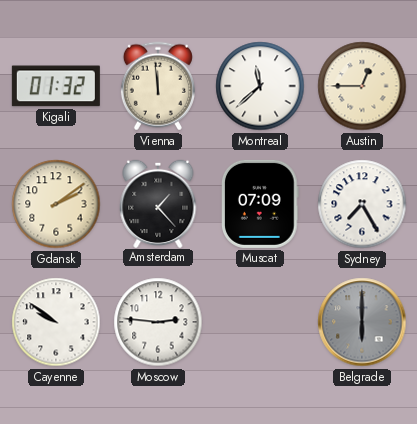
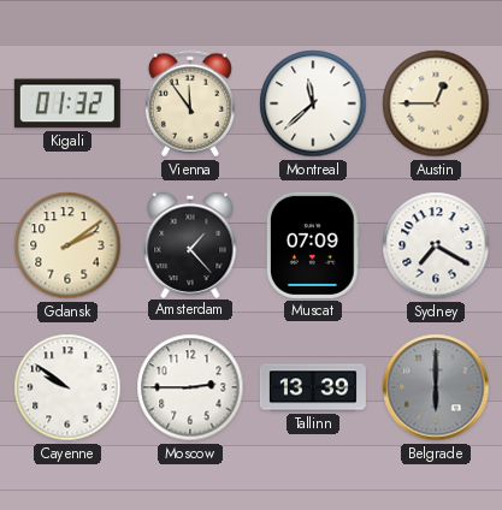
Vienna: 11:59 -> 11:54
Sydney: 7:25 -> 7:20
Moscow: 2:46 -> 2:45
Tallinn: none -> 13:39
